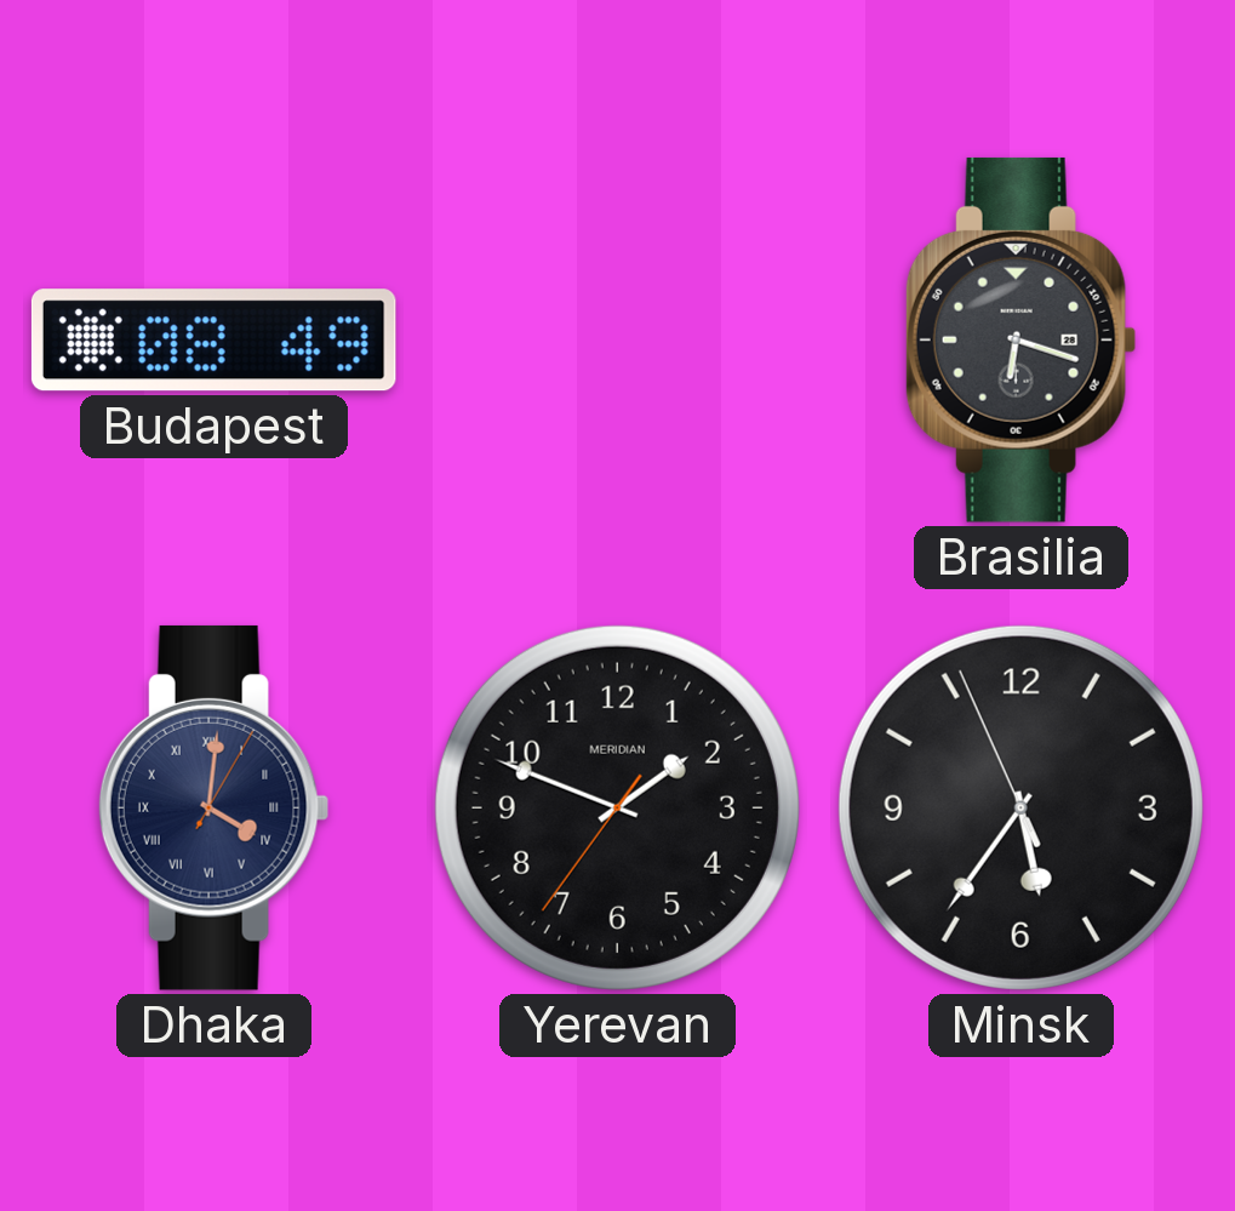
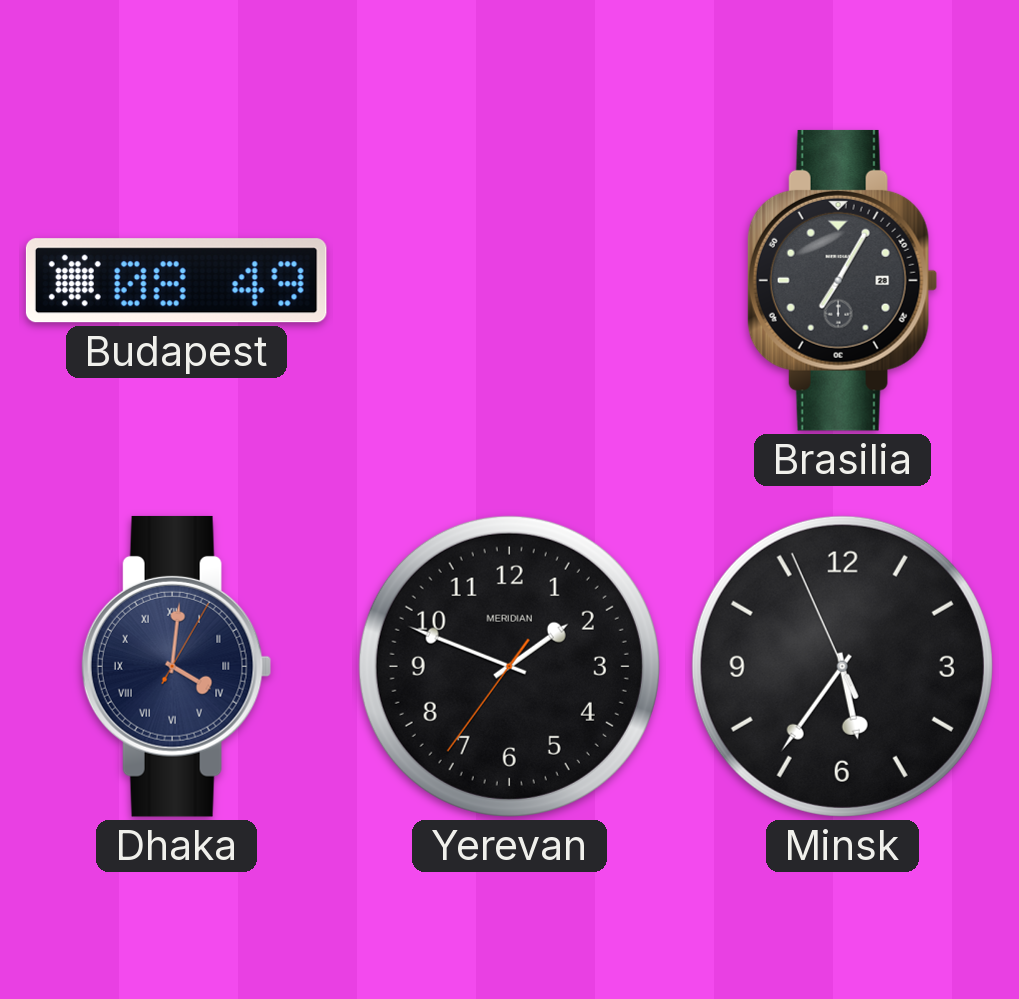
Brasilia: 6:18 -> 7:05
